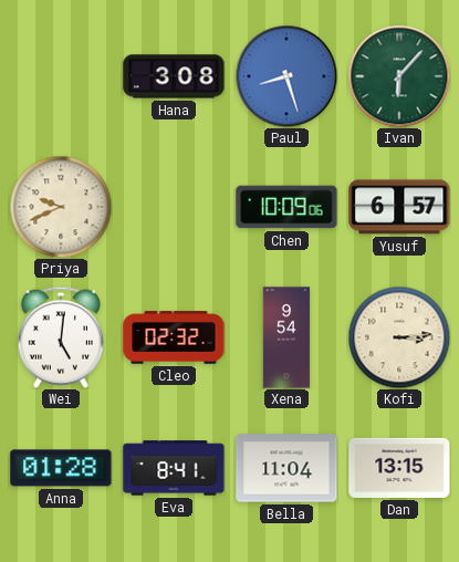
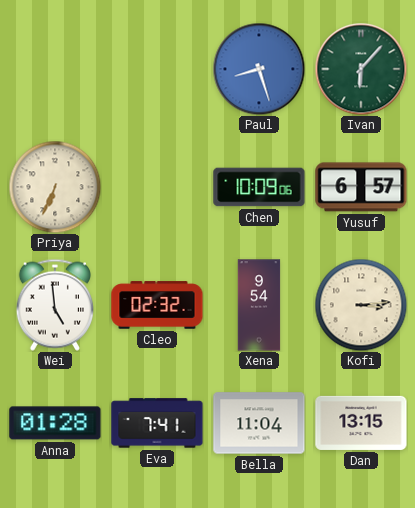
Hana: 3:08 -> none
Priya: 9:41 -> 6:34
Wei: 5:01 -> 4:59
Eva: 8:41 -> 7:41
